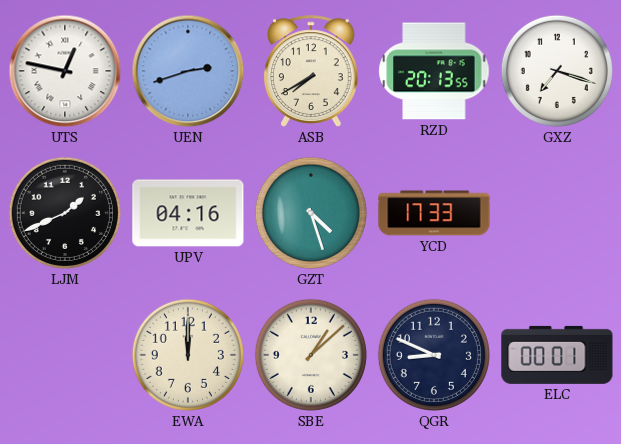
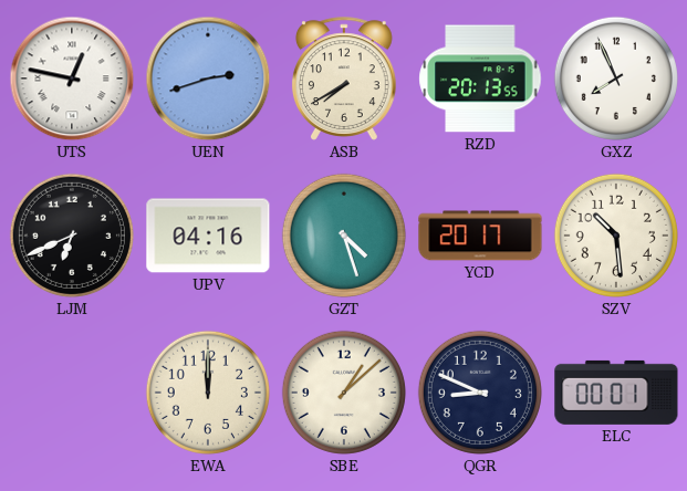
GXZ: 7:18 -> 7:56
LJM: 1:41 -> 6:41
YCD: 17:33 -> 20:17
SZV: none -> 10:29
